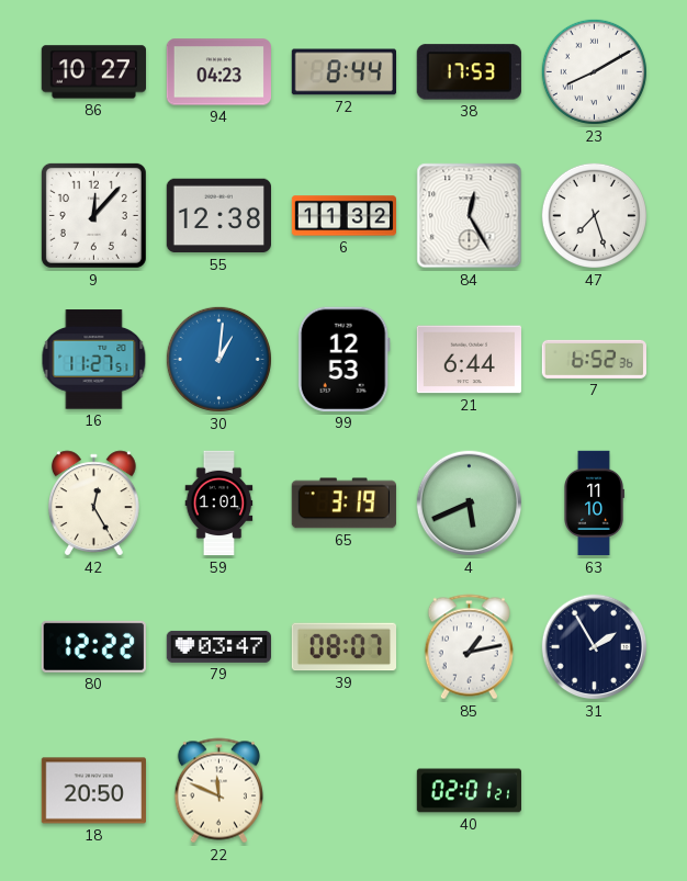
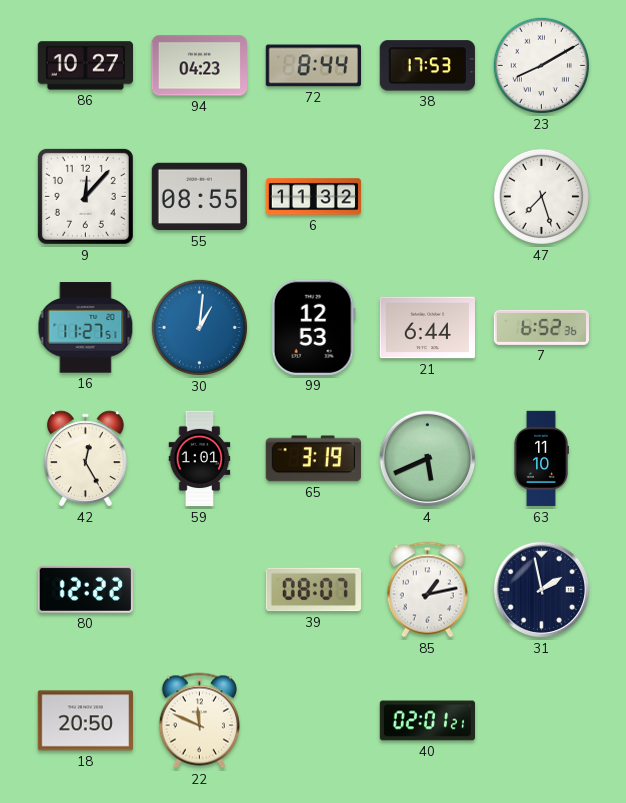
55: 12:38 -> 08:55
84: 12:25 -> none
79: 03:47 -> none
31: 1:55 -> 1:58
